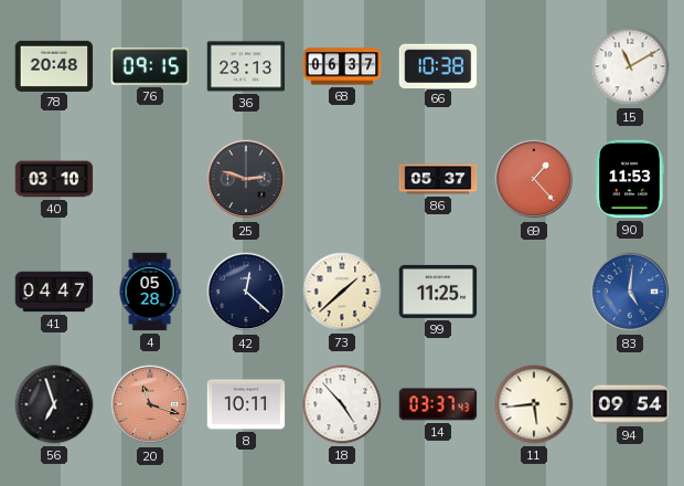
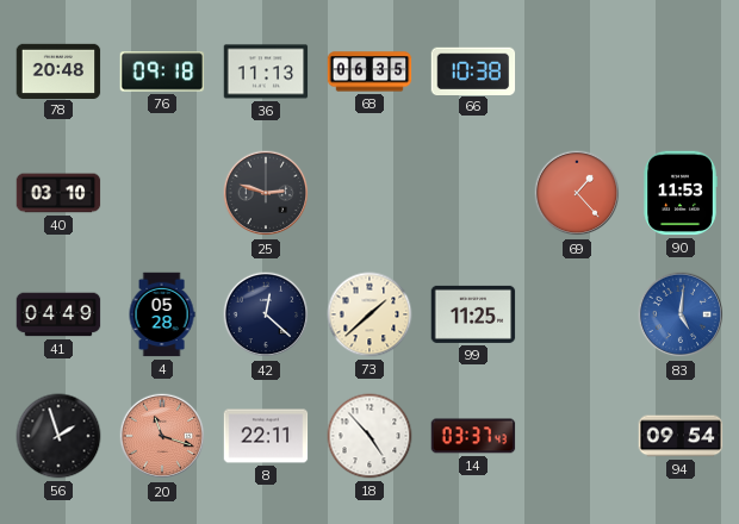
76: 09:15 -> 09:18
36: 23:13 -> 11:13
68: 06:37 -> 06:35
15: 11:10 -> none
86: 05:37 -> none
41: 04:47 -> 04:49
56: 6:57 -> 1:57
8: 10:11 -> 22:11
11: 5:44 -> none
